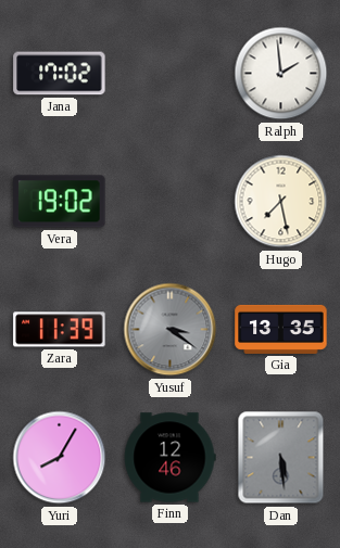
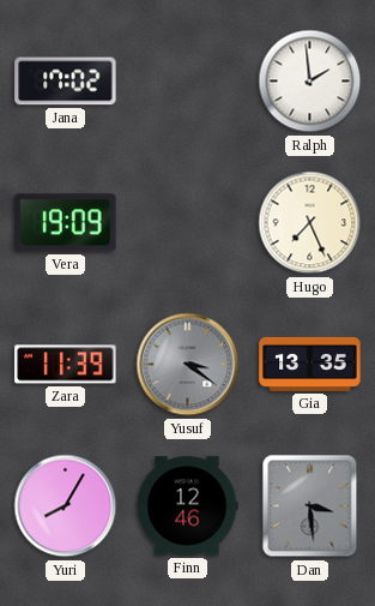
Vera: 19:02 -> 19:09
Hugo: 7:28 -> 7:26
Dan: 5:29 -> 3:29
